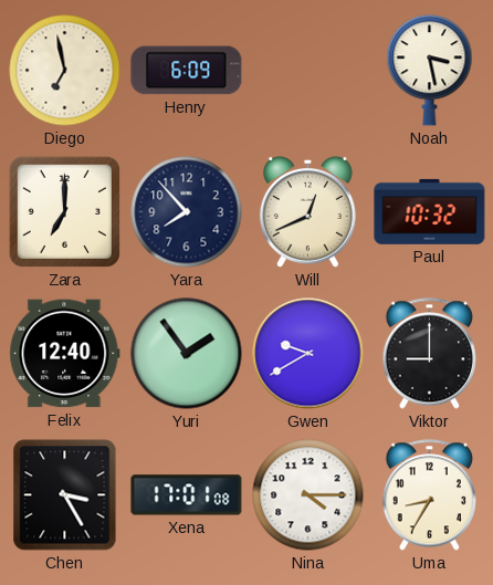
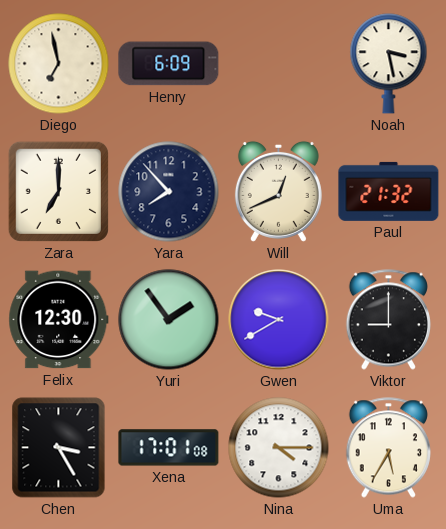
Paul: 10:32 -> 21:32
Felix: 12:40 -> 12:30
Uma: 8:35 -> 5:35
